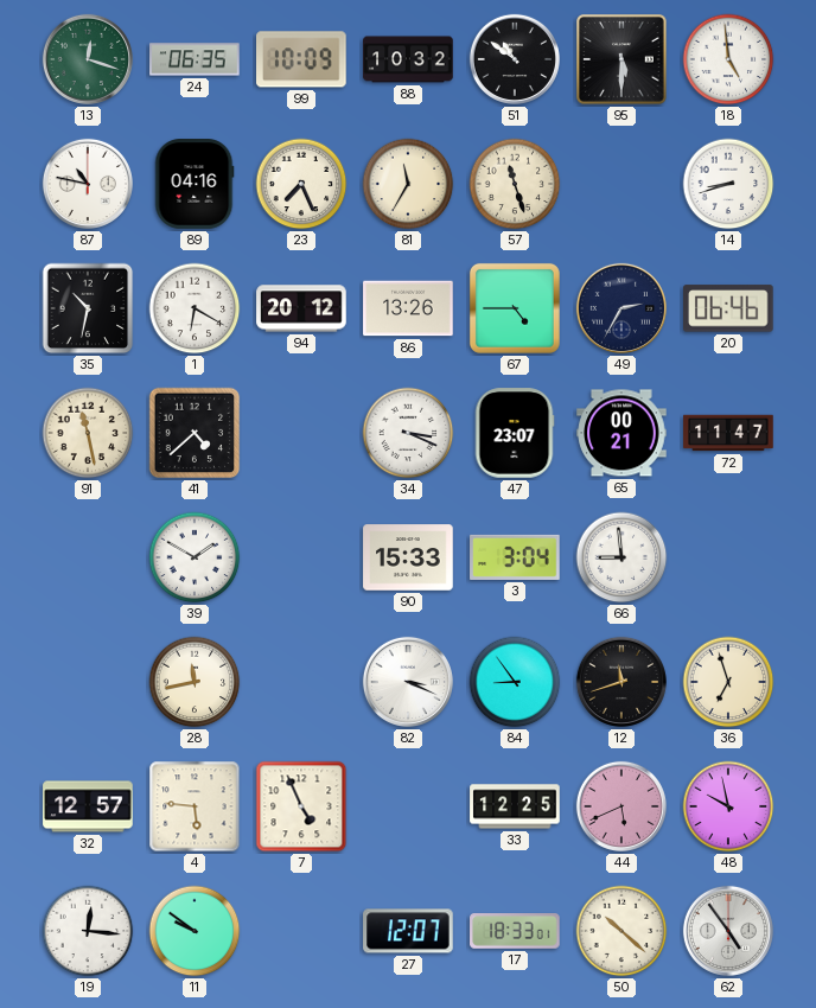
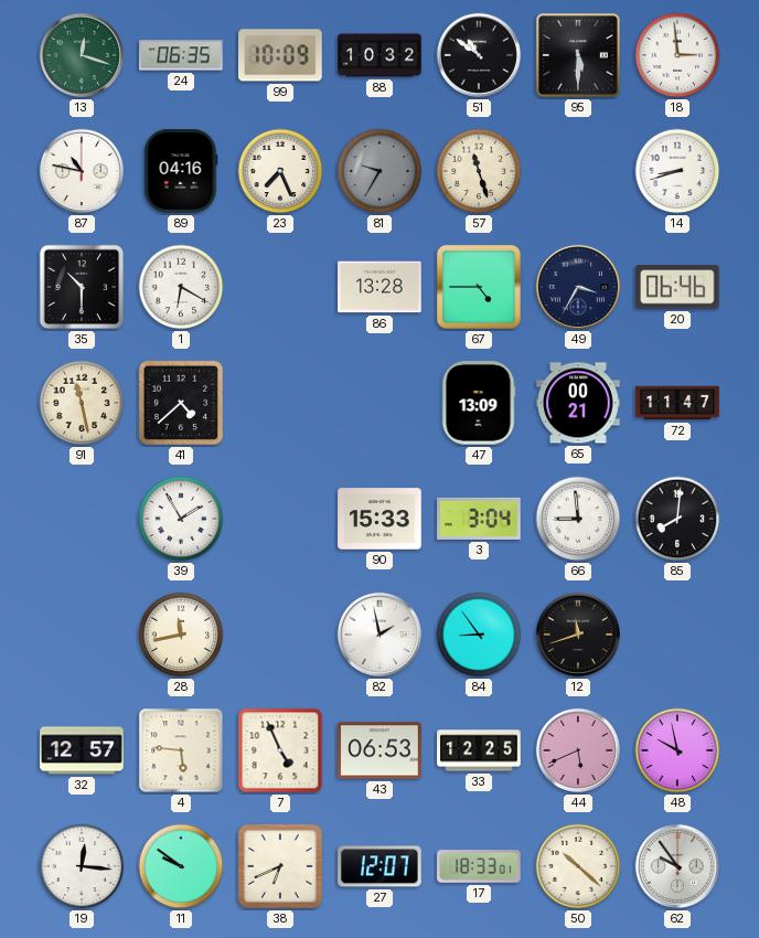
18: 4:59 -> 2:59
81: 11:35 -> 9:35
81 dial: cream -> grey
35: 10:32 -> 10:30
94: 20:12 -> none
86: 13:26 -> 13:28
49: 2:35 -> 3:35
34: 3:19 -> none
47: 23:07 -> 13:09
39: 1:50 -> 1:55
85: none -> 8:01
82: 3:19 -> 1:58
36: 6:57 -> none
43: none -> 06:53
38: none -> 6:41
62: 4:54 -> 9:54
